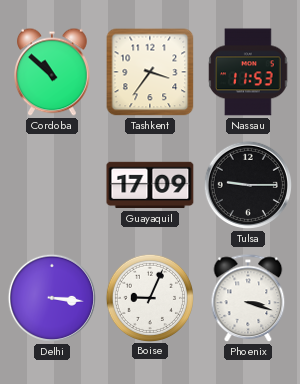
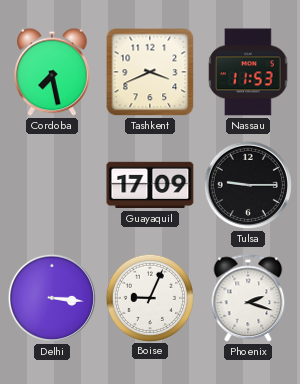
Cordoba: 10:52 -> 7:28
Tashkent: 3:36 -> 3:41
Phoenix: 3:18 -> 2:18
